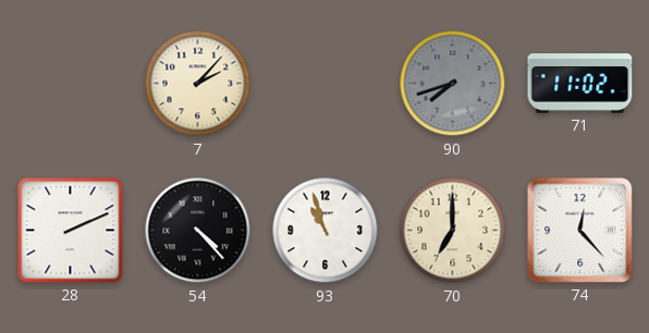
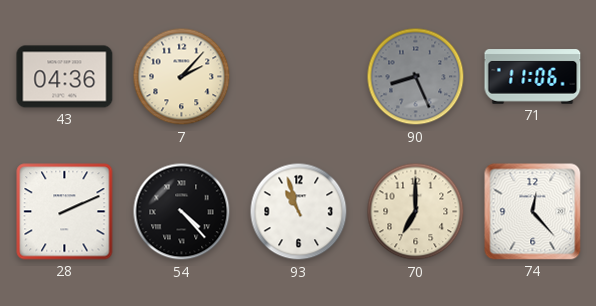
43: none -> 04:36
90: 7:42 -> 8:26
71: 11:02 -> 11:06
